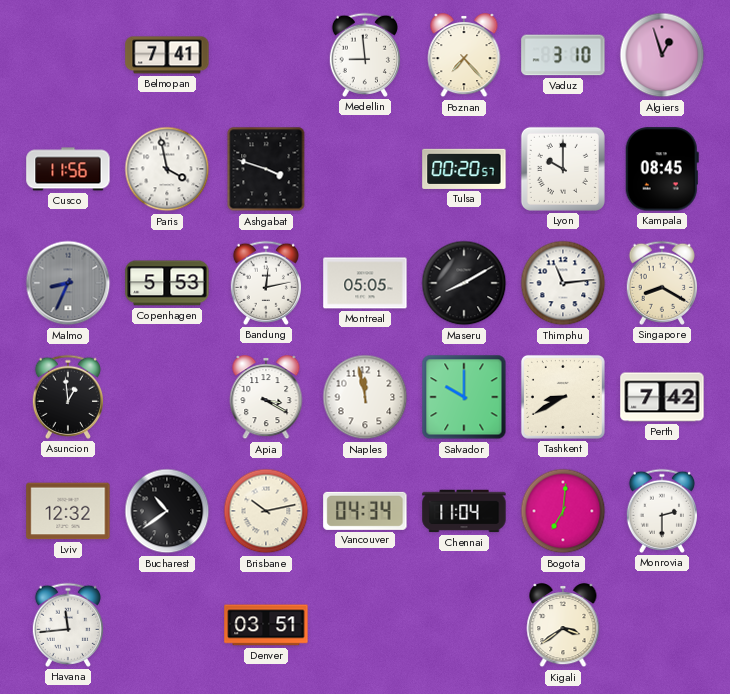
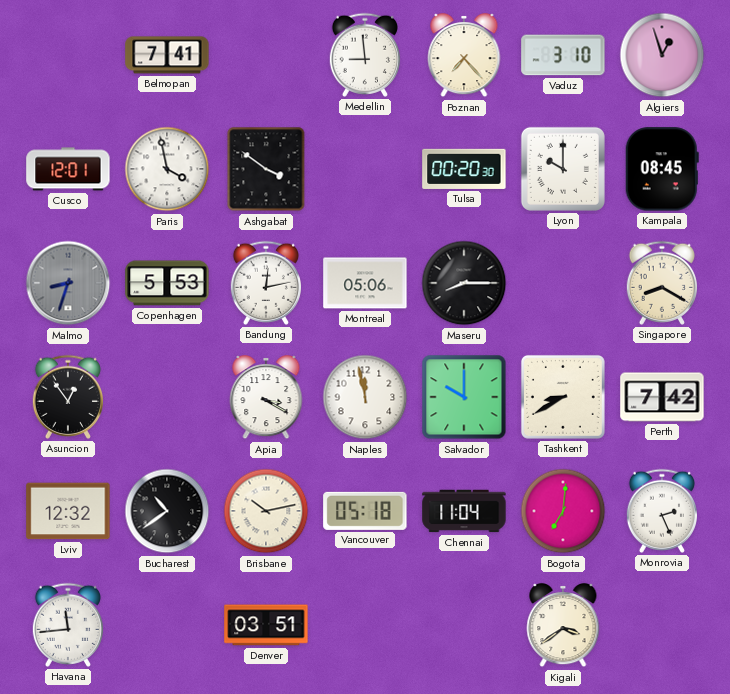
Cusco: 11:56 -> 12:01
Ashgabat: 3:48 -> 3:51
Tulsa: 00:20:57 -> 00:20:30
Malmo: 8:34 -> 8:33
Montreal: 05:05 -> 05:06
Maseru: 8:10 -> 8:15
Thimphu: 11:14 -> none
Asuncion: 12:59 -> 12:54
Vancouver: 04:34 -> 05:18
Monrovia: 2:30 -> 2:26
